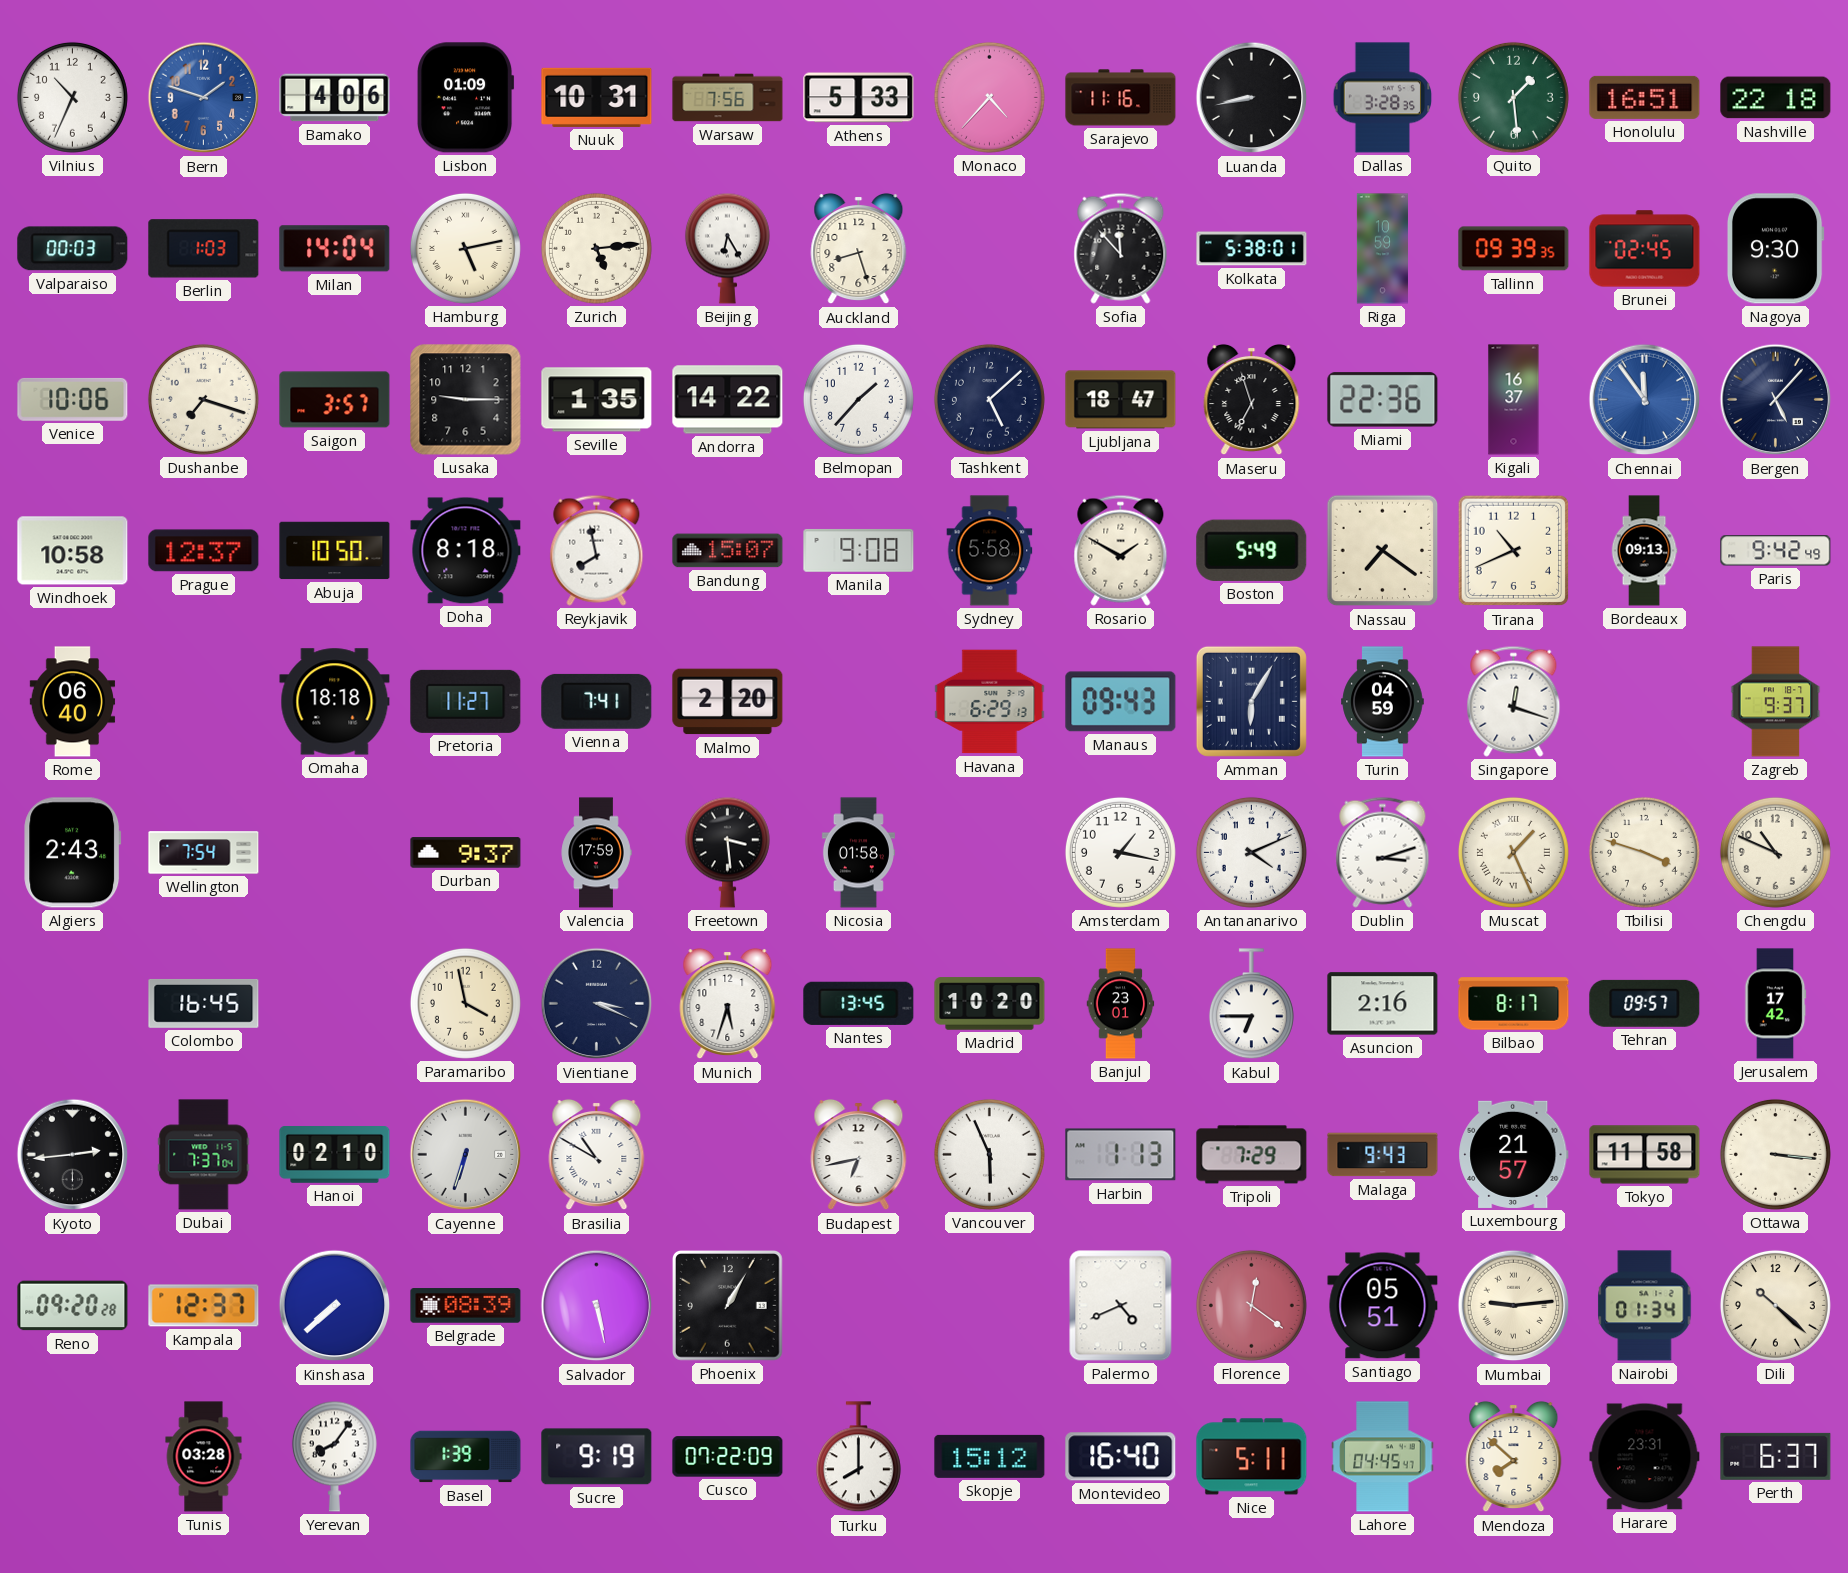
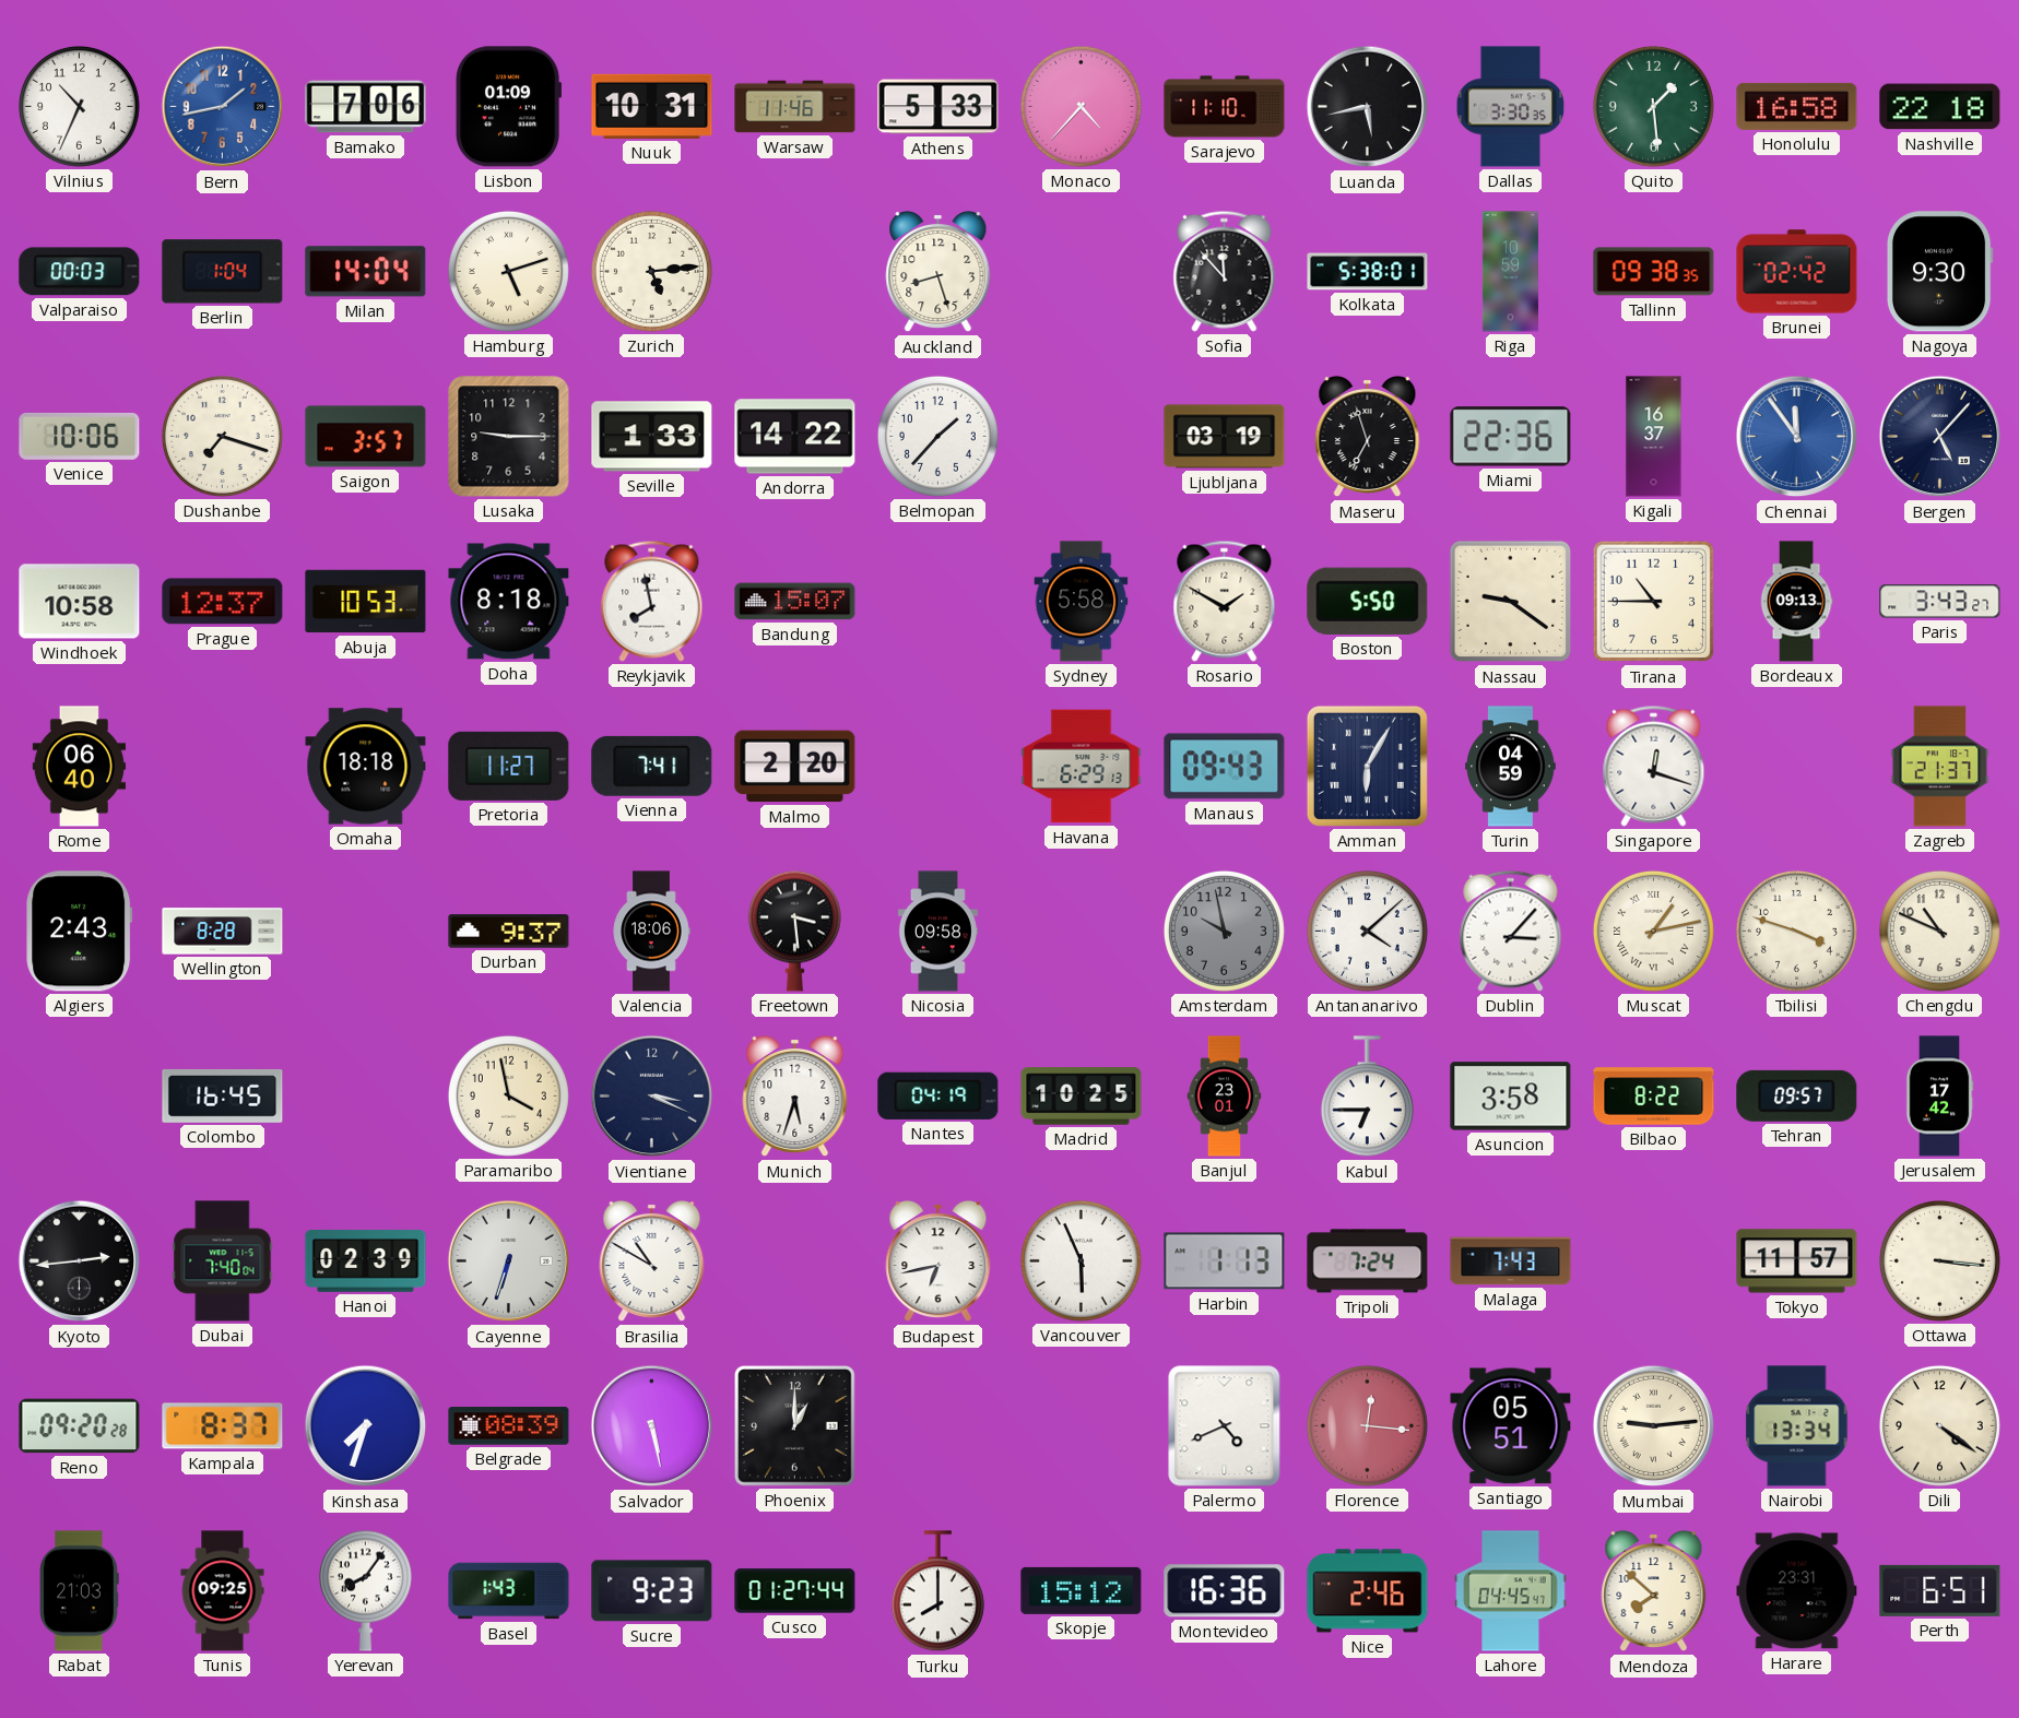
Bern: 1:48 -> 1:43
Bamako: 4:06 -> 7:06
Warsaw: 7:56 -> 11:46
Sarajevo: 11:16 -> 11:10
Luanda: 8:43 -> 5:43
Dallas: 3:28 -> 3:30
Honolulu: 16:51 -> 16:58
Berlin: 1:03 -> 1:04
Hamburg: 5:13 -> 5:12
Beijing: 6:25 -> none
Tallinn: 09:39 -> 09:38
Brunei: 02:45 -> 02:42
Seville: 1:35 -> 1:33
Tashkent: 5:08 -> none
Ljubljana: 18:47 -> 03:19
Abuja: 10:50 -> 10:53
Manila: 9:08 -> none
Boston: 5:49 -> 5:50
Nassau: 7:21 -> 9:21
Tirana: 10:41 -> 10:45
Paris: 9:42 -> 3:43
Zagreb: 9:37 -> 21:37
Wellington: 7:54 -> 8:28
Valencia: 17:59 -> 18:06
Nicosia: 01:58 -> 09:58
Amsterdam: 1:17 -> 9:58
Amsterdam dial: white -> grey
Antananarivo: 4:11 -> 4:08
Dublin: 3:12 -> 3:07
Muscat: 1:26 -> 1:13
Nantes: 13:45 -> 04:19
Madrid: 10:20 -> 10:25
Asuncion: 2:16 -> 3:58
Bilbao: 8:17 -> 8:22
Dubai: 7:37 -> 7:40
Hanoi: 02:10 -> 02:39
Tripoli: 7:29 -> 7:24
Malaga: 9:43 -> 7:43
Luxembourg: 21:57 -> none
Tokyo: 11:58 -> 11:57
Kampala: 12:37 -> 8:37
Kinshasa: 7:38 -> 7:33
Phoenix: 1:05 -> 1:00
Florence: 12:21 -> 12:16
Nairobi: 01:34 -> 13:34
Dili: 10:22 -> 4:21
Rabat: none -> 21:03
Tunis: 03:28 -> 09:25
Basel: 1:39 -> 1:43
Sucre: 9:19 -> 9:23
Cusco: 07:22 -> 01:27
Montevideo: 16:40 -> 16:36
Nice: 5:11 -> 2:46
Perth: 6:37 -> 6:51
